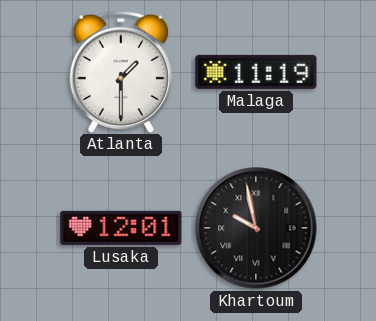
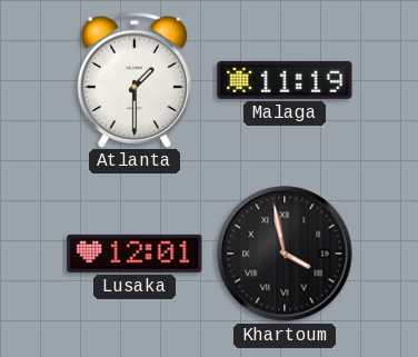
Khartoum: 9:58 -> 3:58
